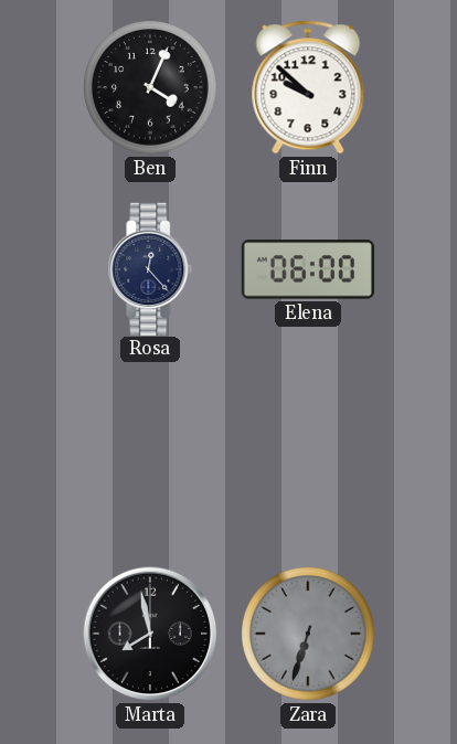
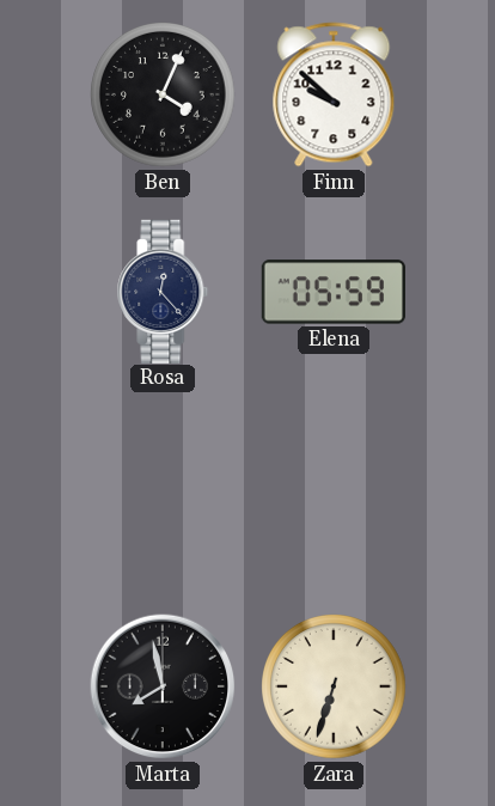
Elena: 06:00 -> 05:59
Zara dial: grey -> cream
